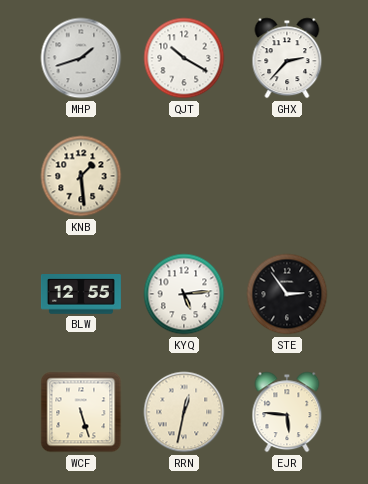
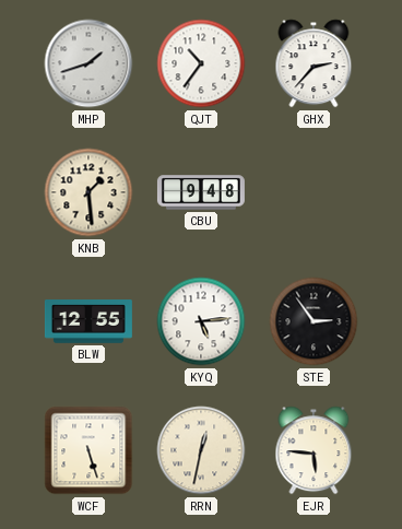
QJT: 10:20 -> 10:36
CBU: none -> 9:48
